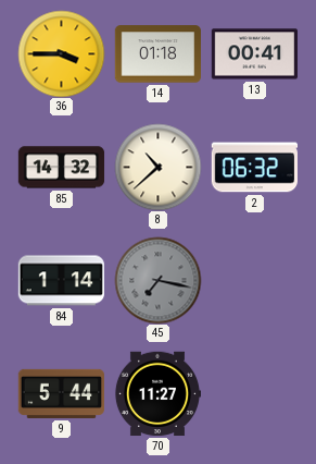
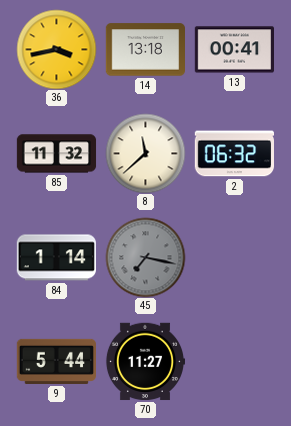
36: 3:45 -> 3:43
14: 01:18 -> 13:18
85: 14:32 -> 11:32
8: 10:38 -> 11:38
